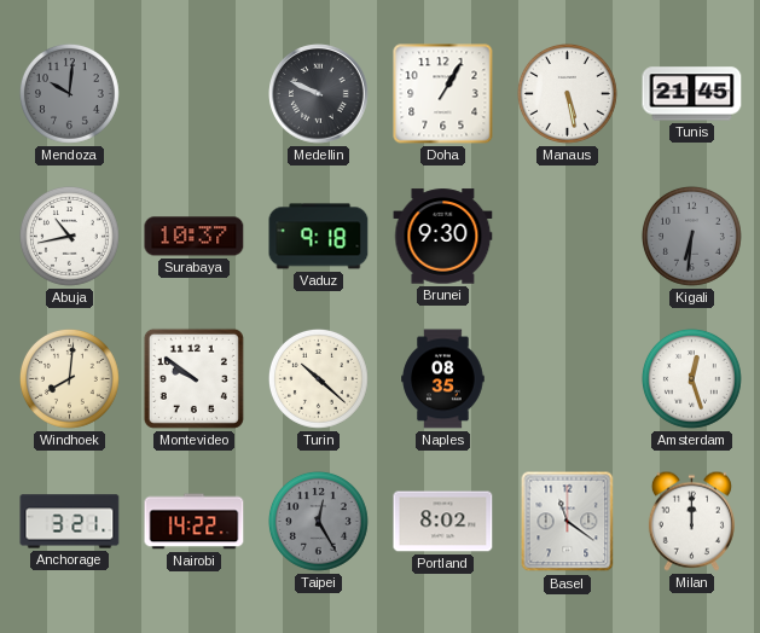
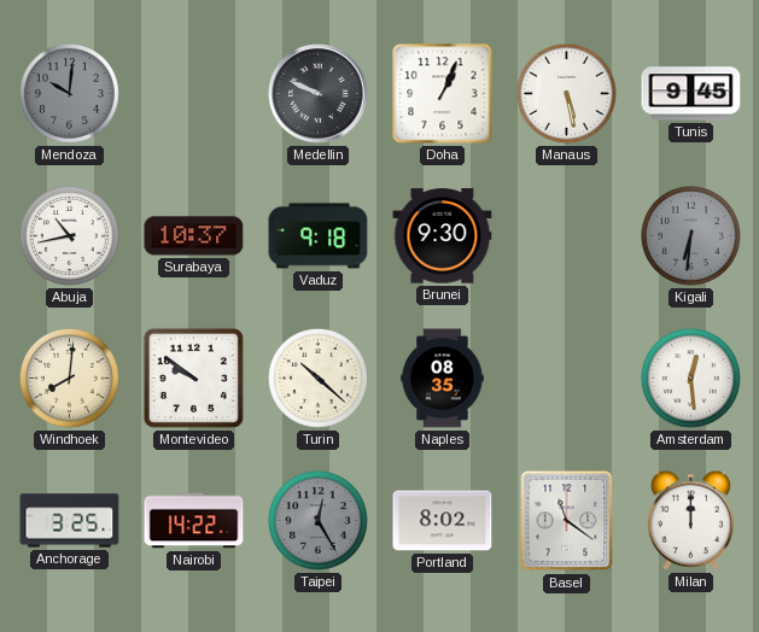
Doha: 1:05 -> 1:04
Tunis: 21:45 -> 9:45
Amsterdam: 12:27 -> 12:29
Anchorage: 3:21 -> 3:25
